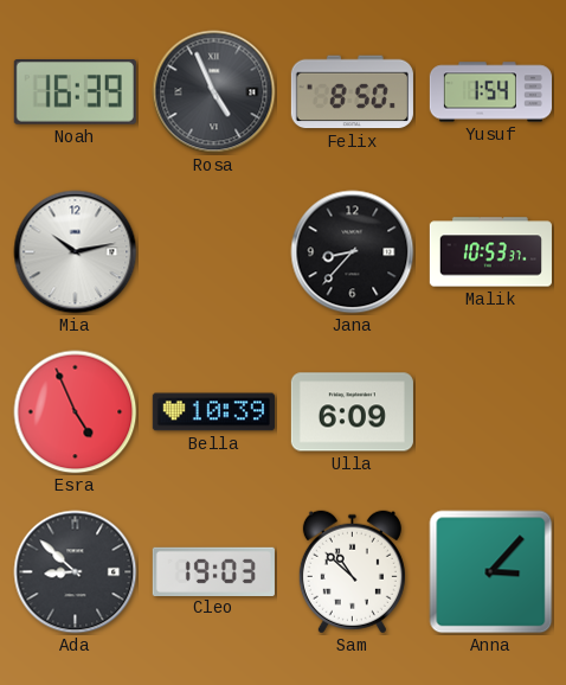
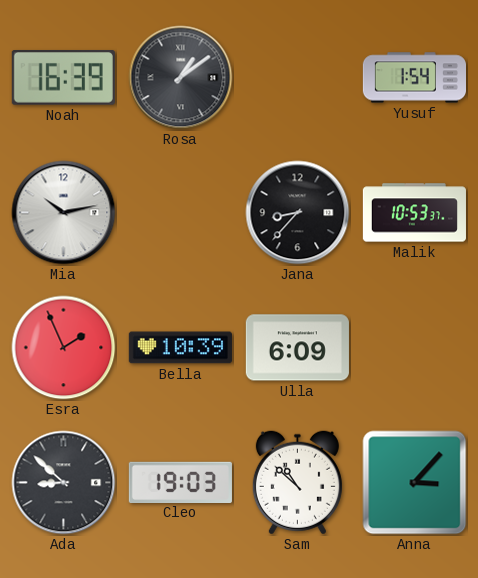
Rosa: 4:56 -> 1:09
Felix: 8:50 -> none
Esra: 4:56 -> 1:56
